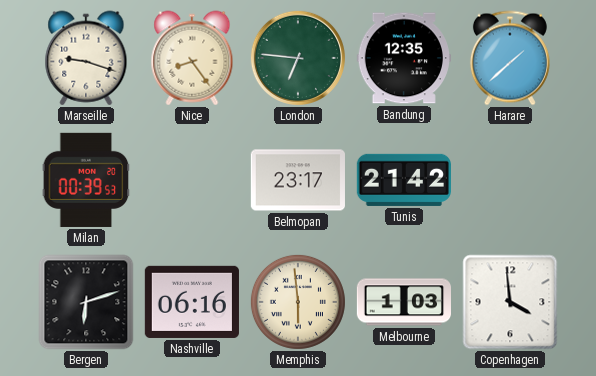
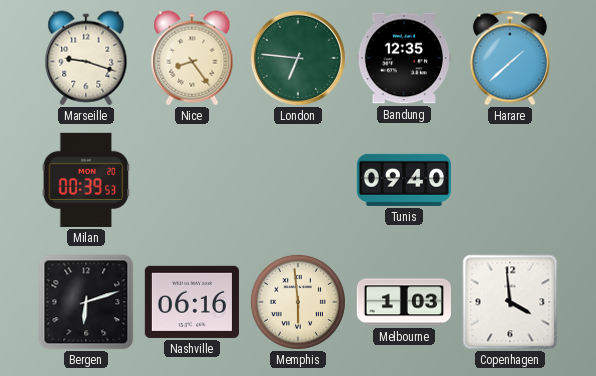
Belmopan: 23:17 -> none
Tunis: 21:42 -> 09:40
